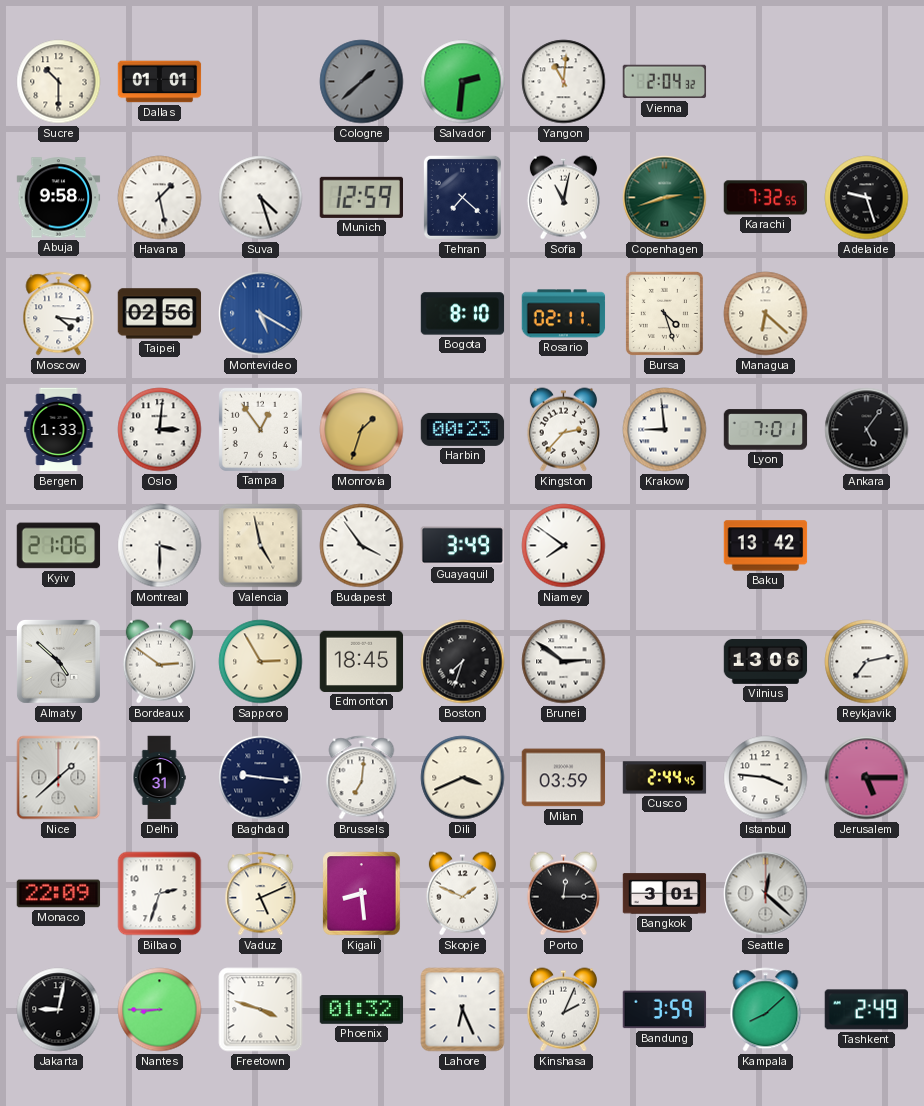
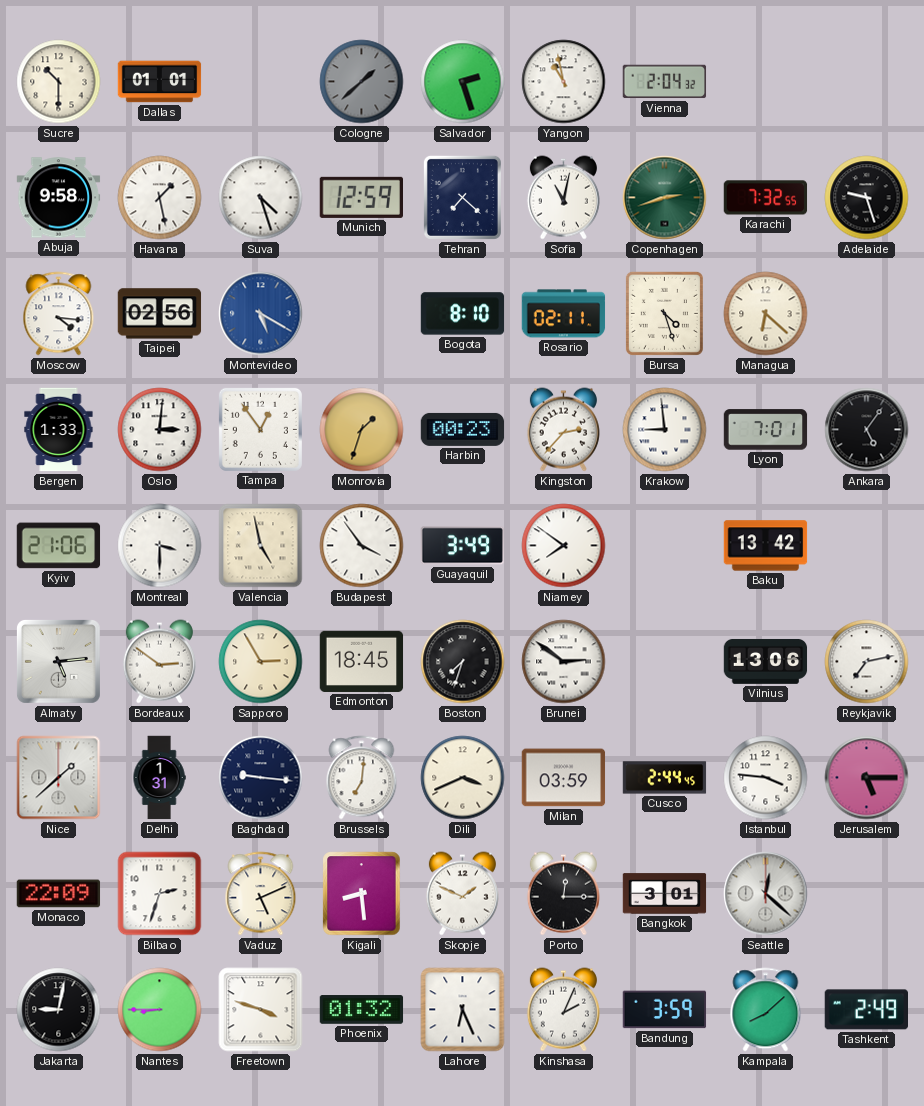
Salvador: 2:31 -> 2:27
Yangon: 11:01 -> 10:58
Almaty: 4:52 -> 5:14
